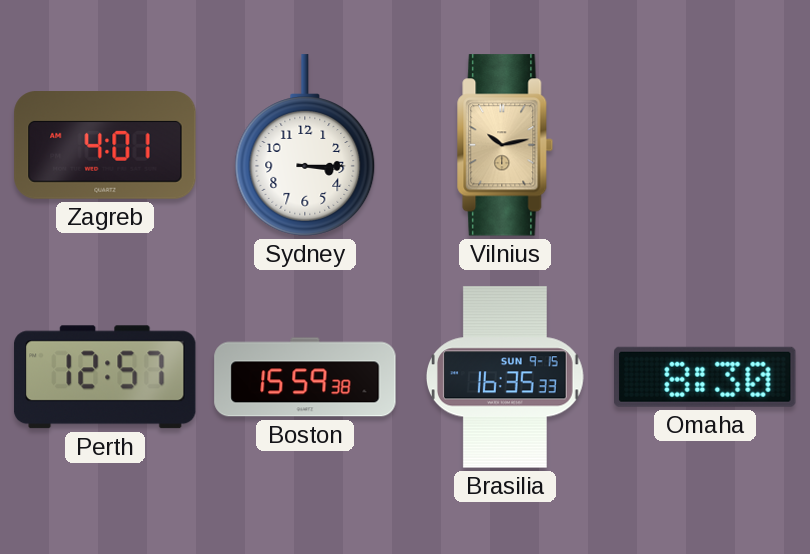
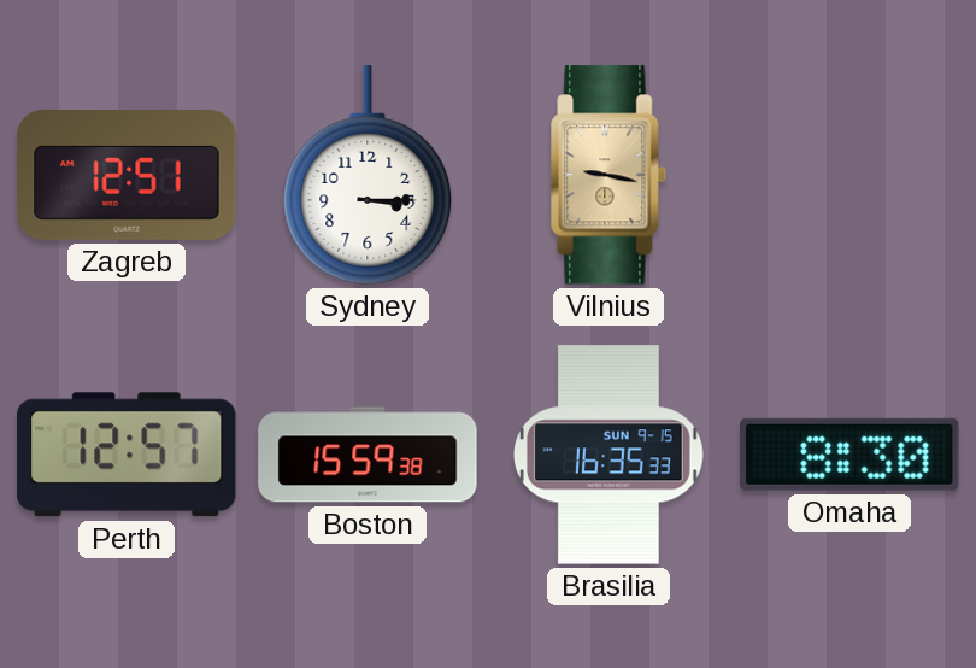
Zagreb: 4:01 -> 12:51
Vilnius: 10:13 -> 9:17
